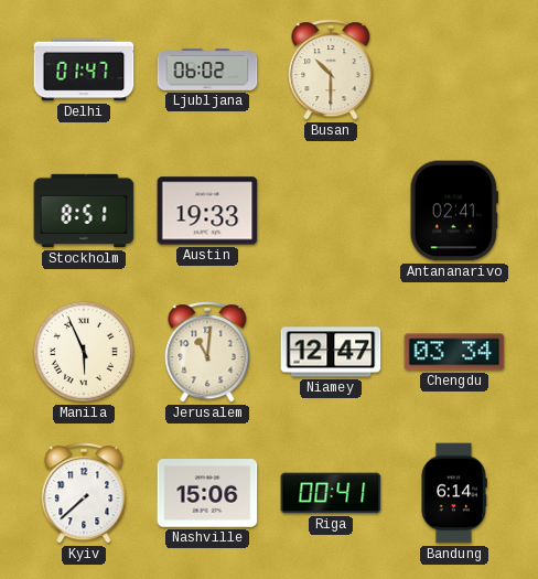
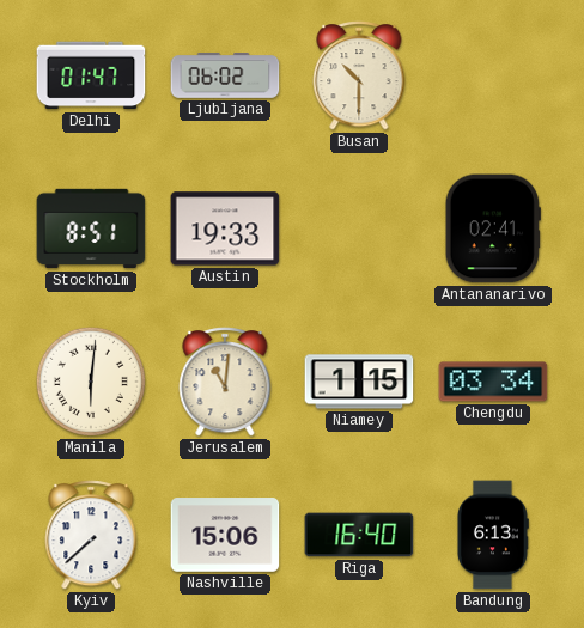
Manila: 5:56 -> 6:01
Niamey: 12:47 -> 1:15
Riga: 00:41 -> 16:40
Bandung: 6:14 -> 6:13
